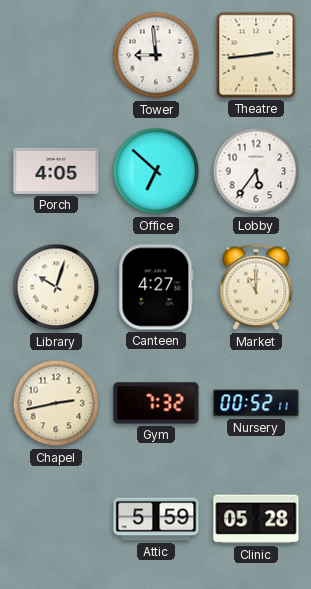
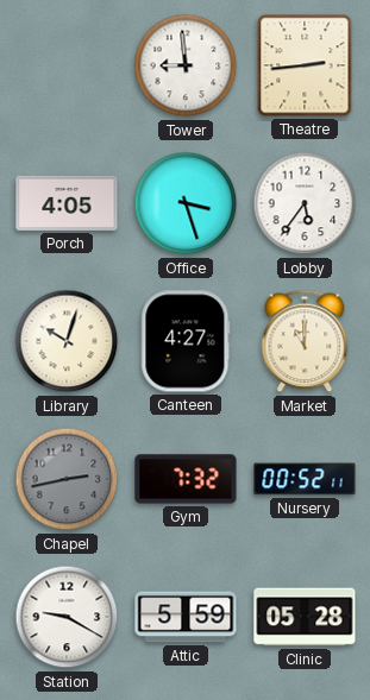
Office: 6:52 -> 3:27
Chapel dial: cream -> grey
Station: none -> 9:20
